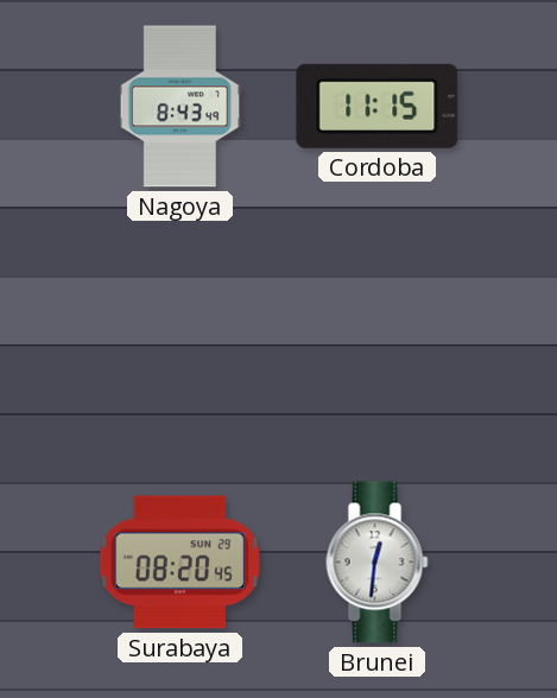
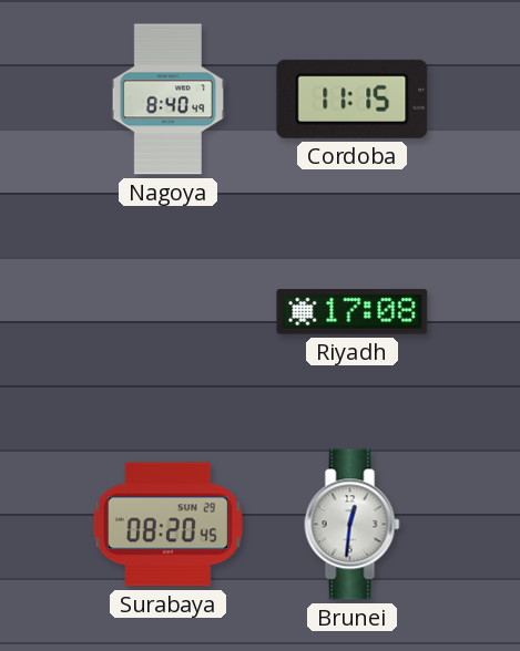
Nagoya: 8:43 -> 8:40
Riyadh: none -> 17:08
